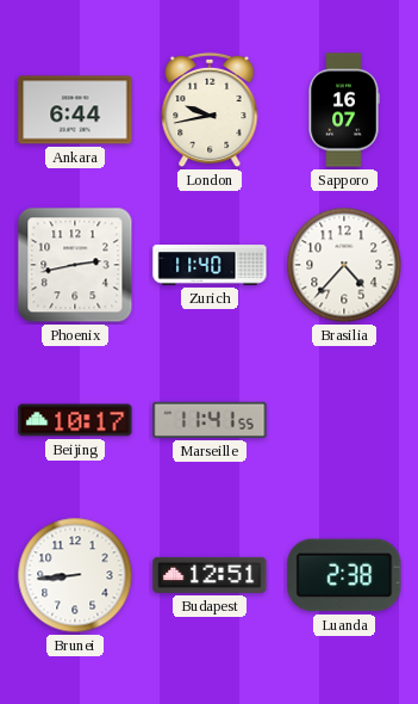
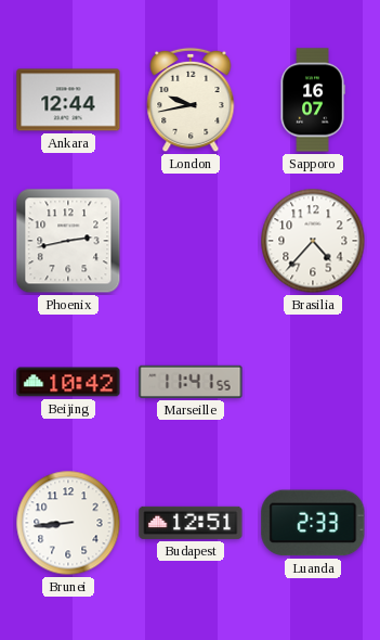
Ankara: 6:44 -> 12:44
Zurich: 11:40 -> none
Beijing: 10:17 -> 10:42
Luanda: 2:38 -> 2:33
